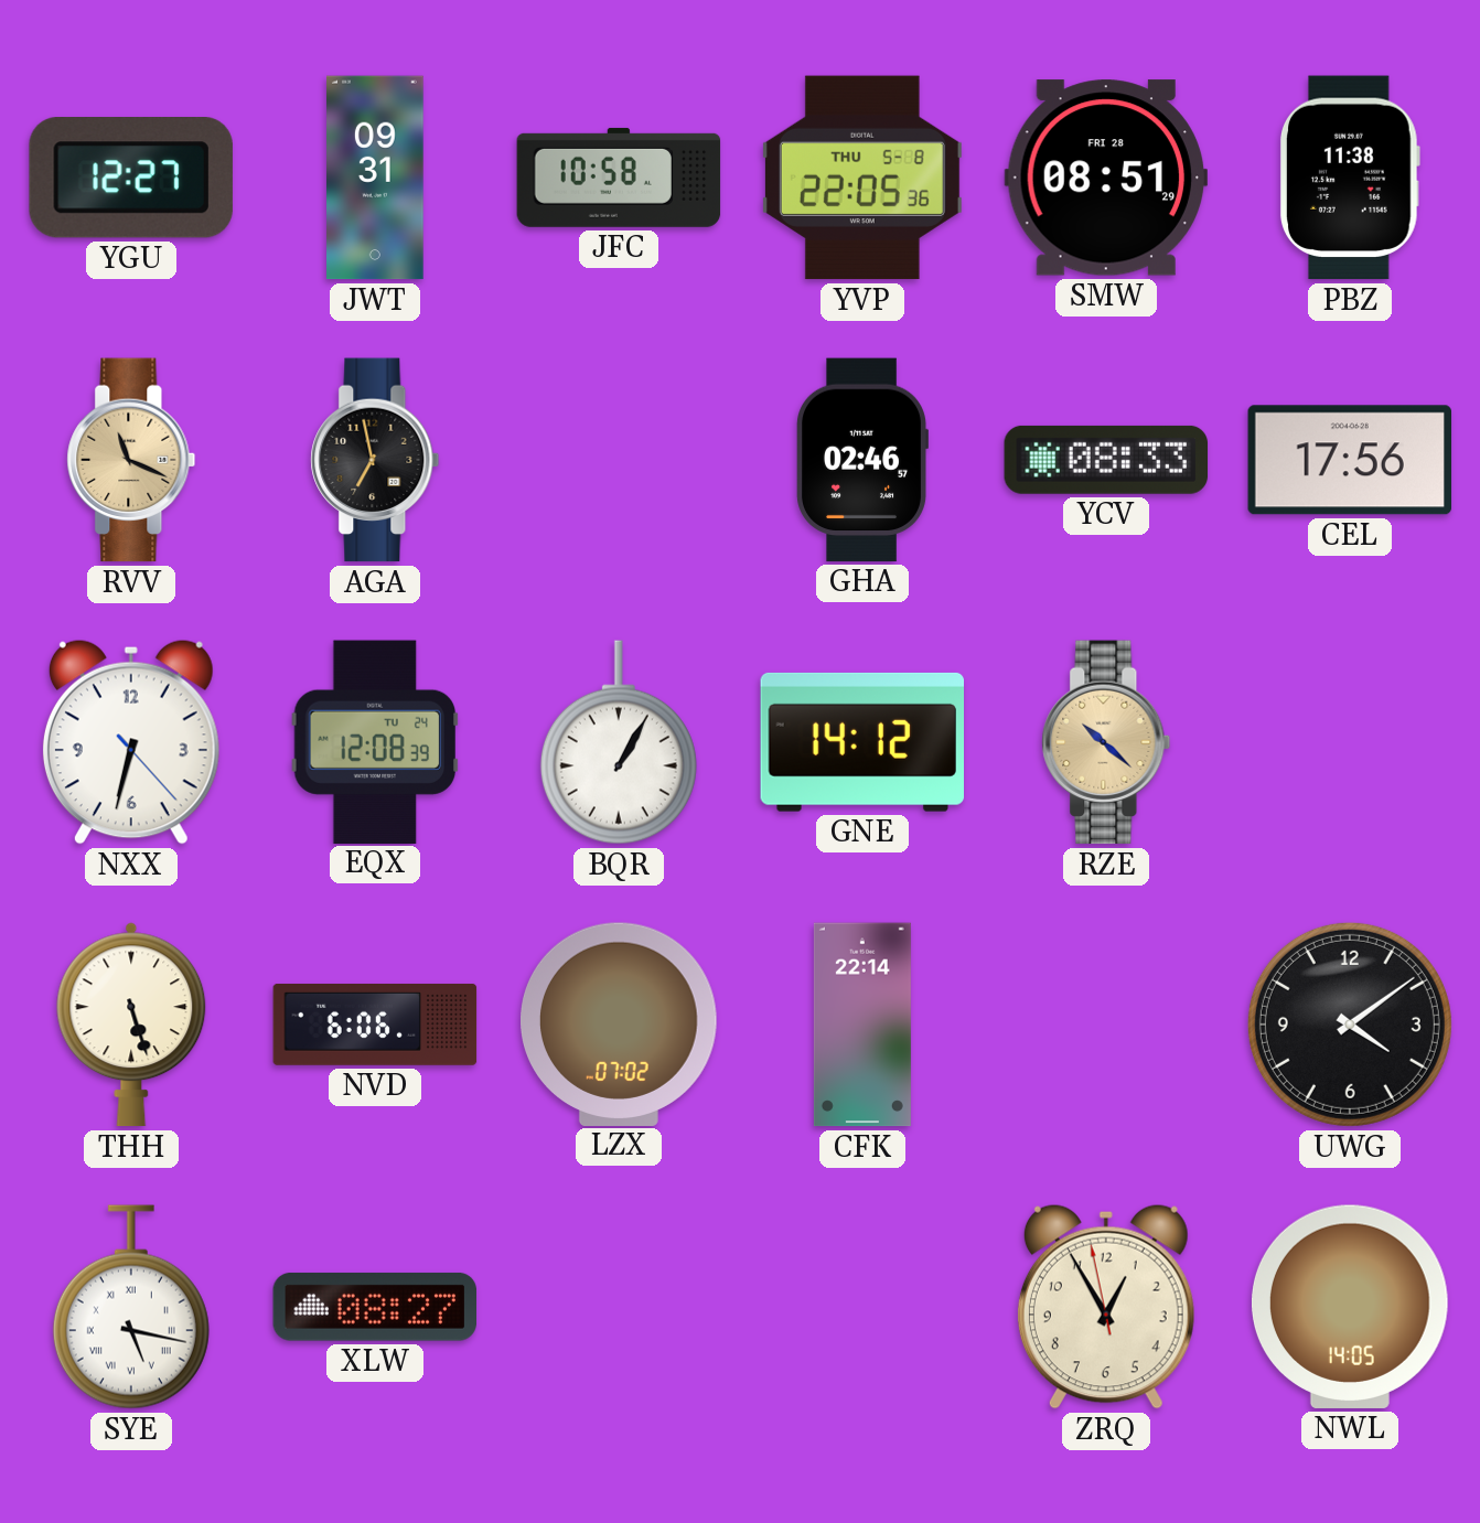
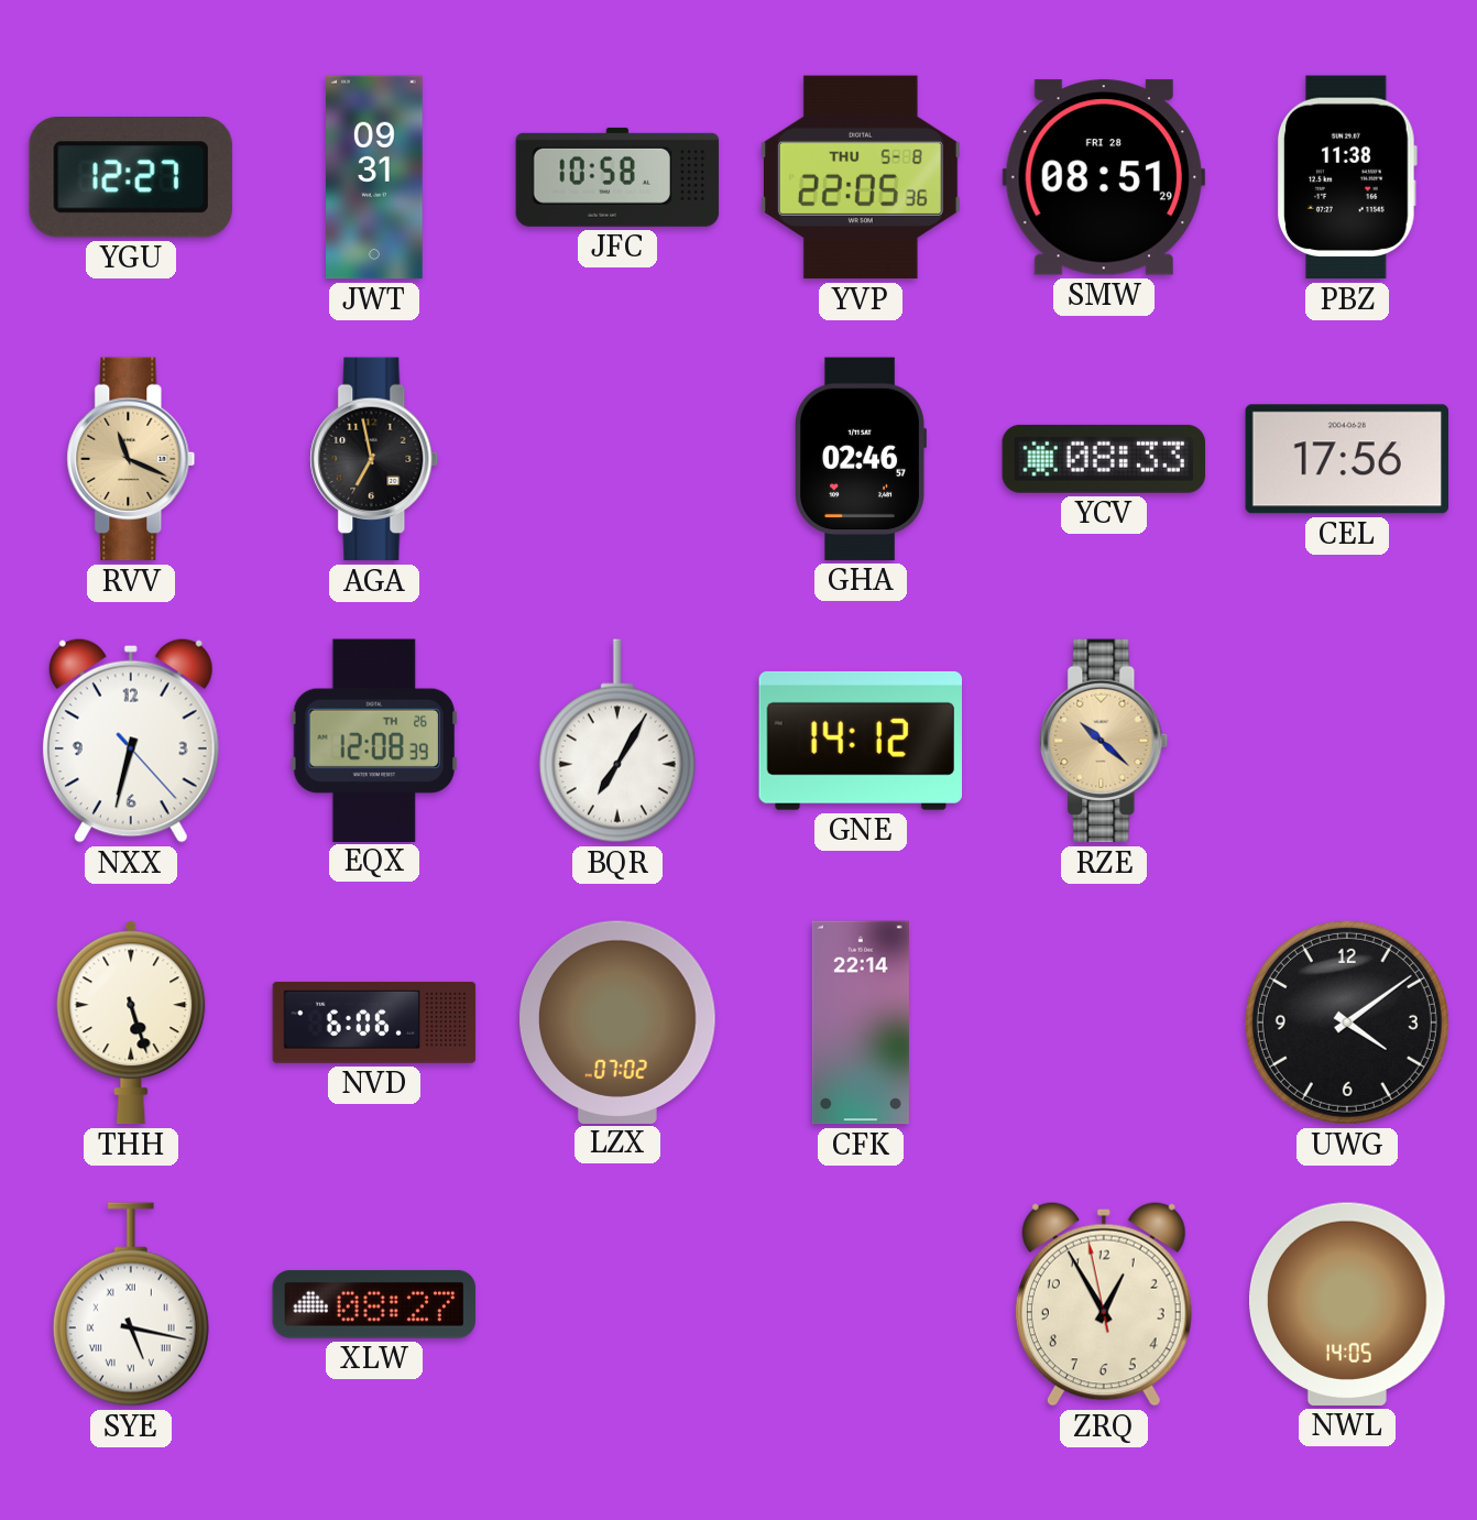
EQX date: TU 24 -> TH 26
BQR: 1:05 -> 7:05
